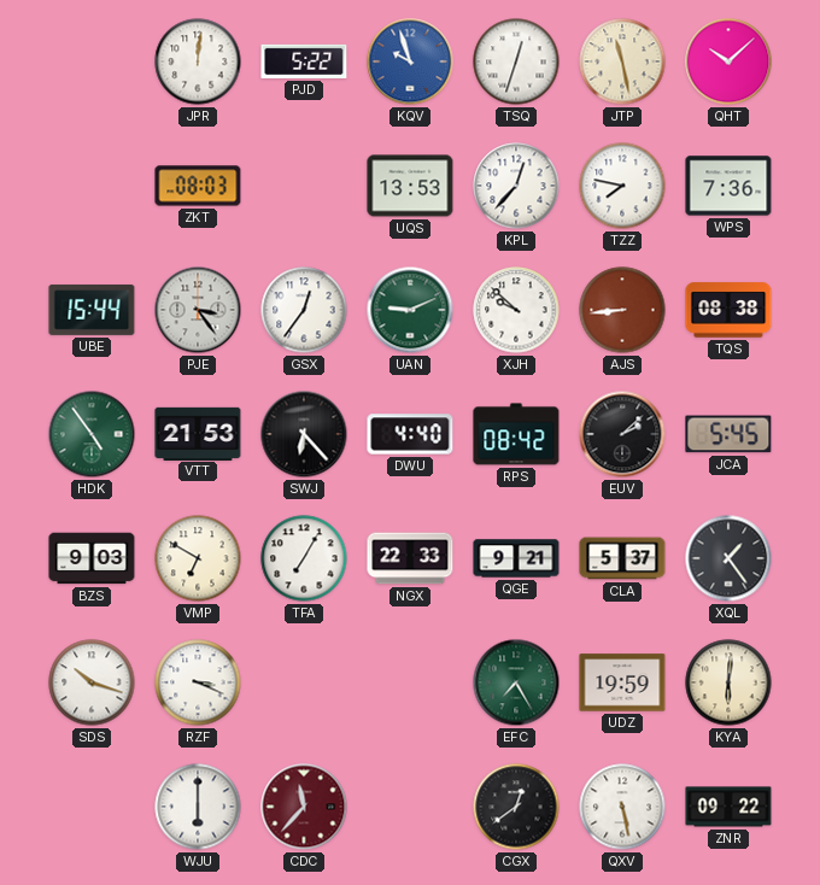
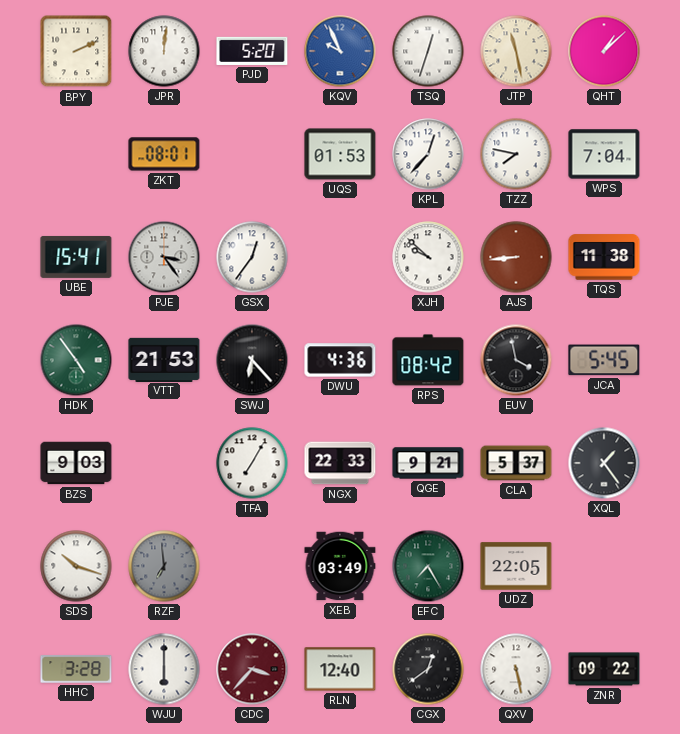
BPY: none -> 2:11
PJD: 5:22 -> 5:20
KQV: 9:57 -> 9:56
QHT: 10:08 -> 1:08
ZKT: 08:03 -> 08:01
UQS: 13:53 -> 01:53
WPS: 7:36 -> 7:04
UBE: 15:44 -> 15:41
UAN: 9:11 -> none
TQS: 08:38 -> 11:38
DWU: 4:40 -> 4:36
EUV: 2:08 -> 3:58
VMP: 6:50 -> none
RZF: 3:19 -> 6:59
RZF dial: white -> grey
XEB: none -> 03:49
UDZ: 19:59 -> 22:05
KYA: 6:01 -> none
HHC: none -> 3:28
CDC: 11:37 -> 3:37
RLN: none -> 12:40
